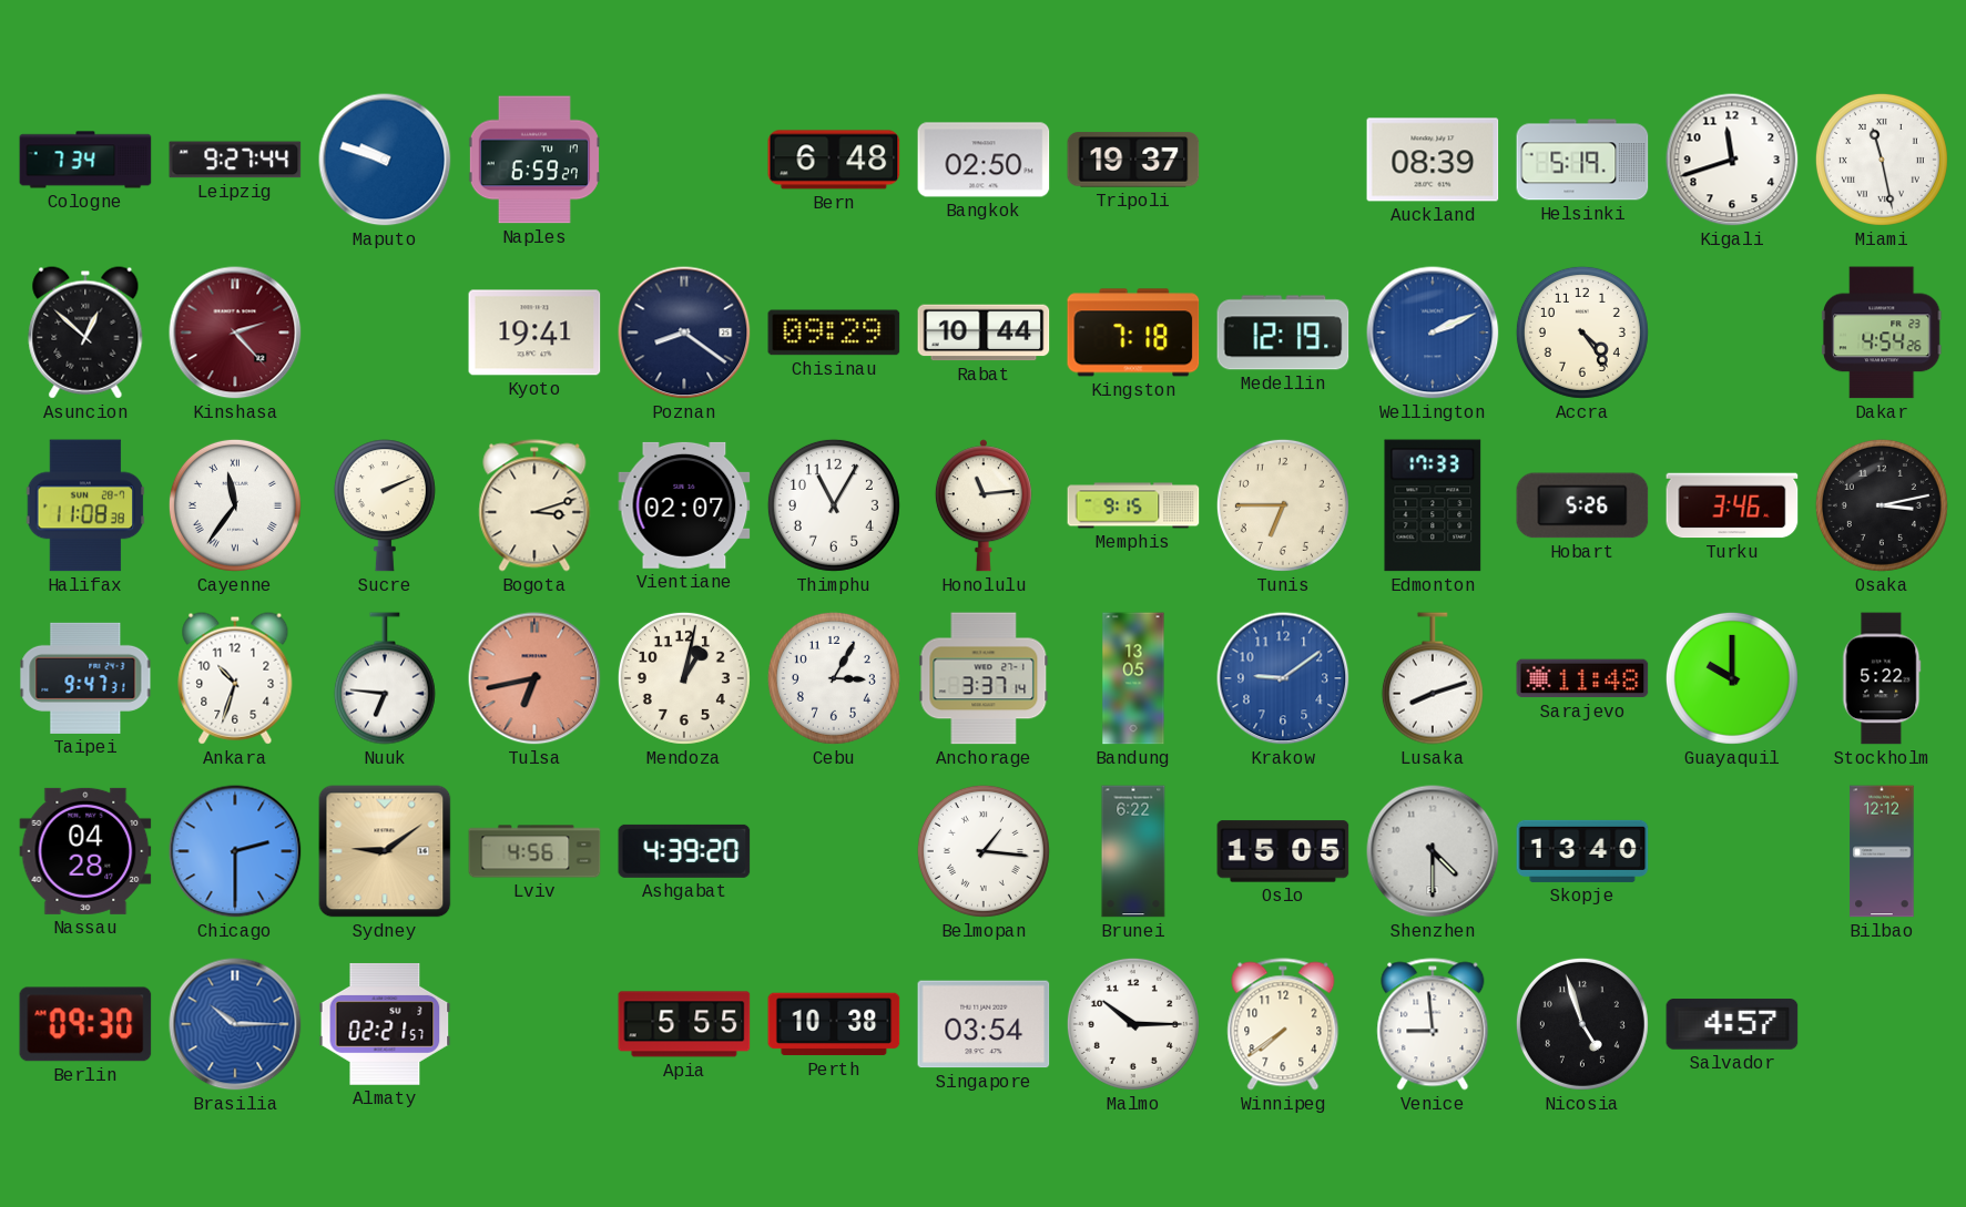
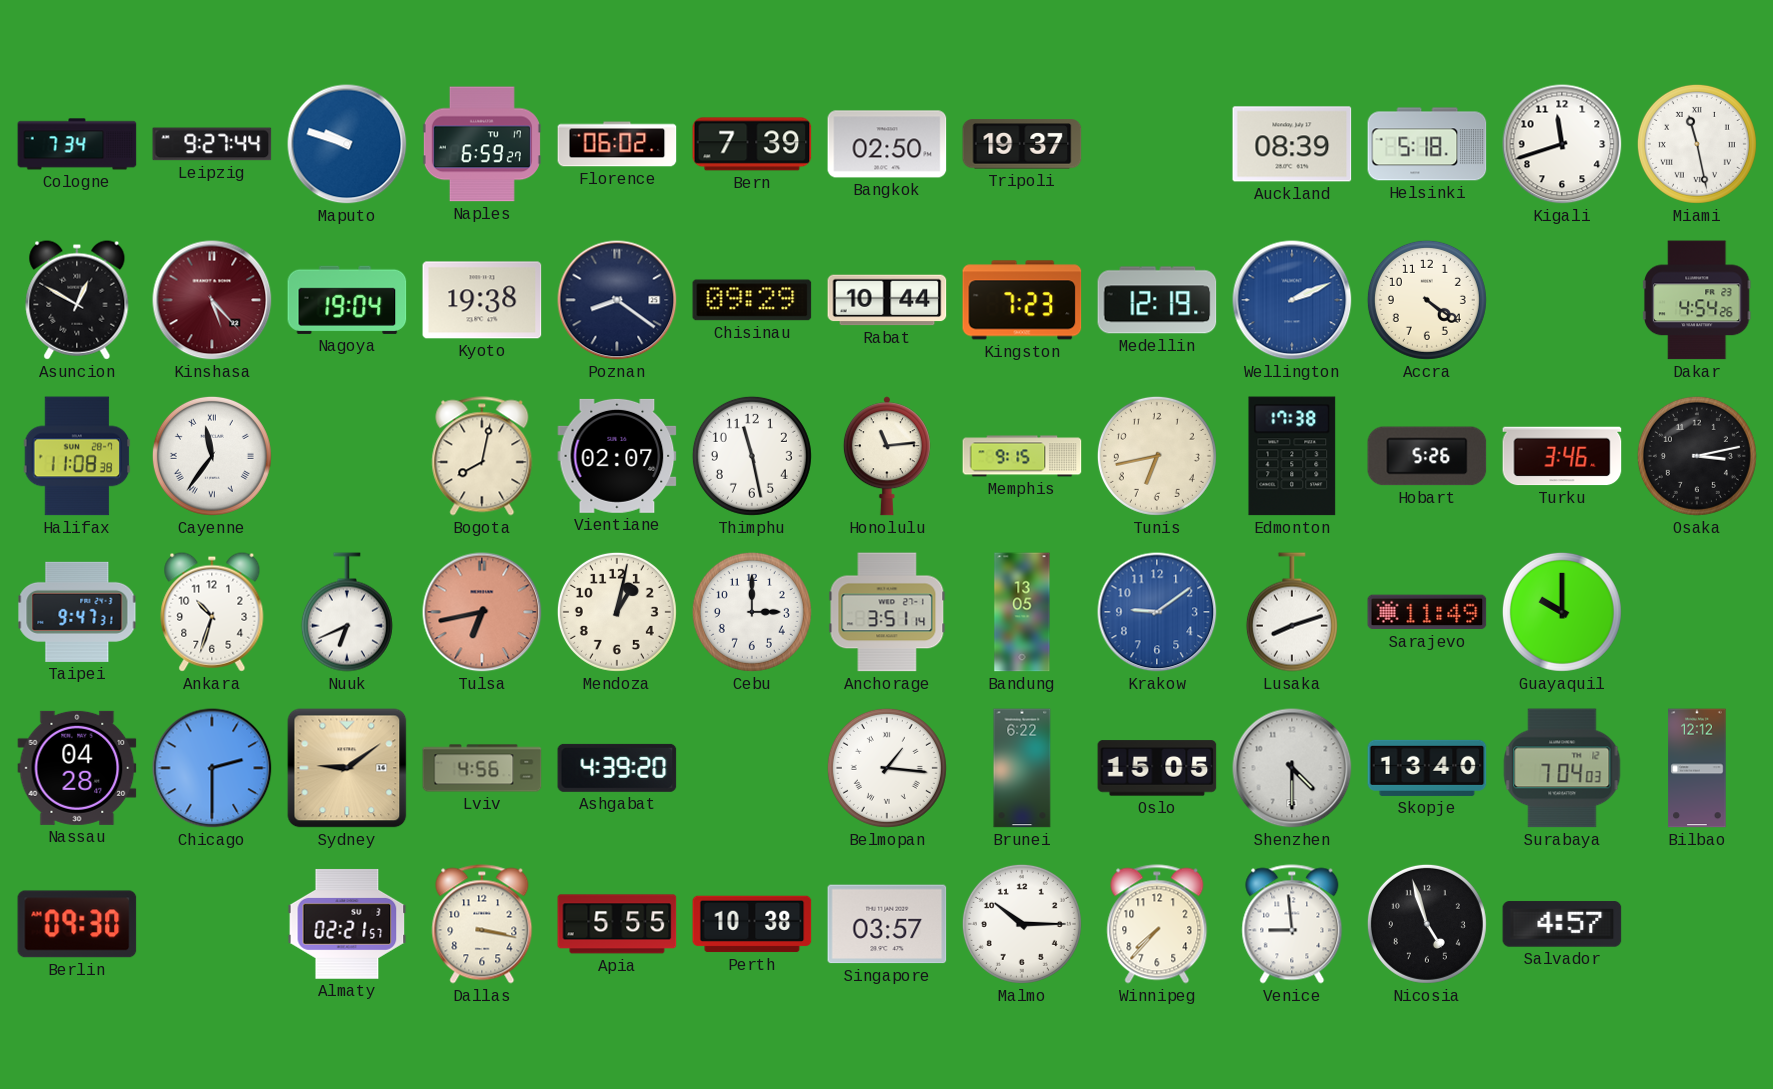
Florence: none -> 06:02
Bern: 6:48 -> 7:39
Helsinki: 5:19 -> 5:18
Asuncion: 12:52 -> 12:50
Kinshasa: 2:23 -> 5:23
Nagoya: none -> 19:04
Kyoto: 19:41 -> 19:38
Kingston: 7:18 -> 7:23
Accra: 4:24 -> 4:21
Sucre: 2:11 -> none
Bogota: 3:12 -> 8:02
Thimphu: 11:05 -> 11:28
Tunis: 6:45 -> 6:43
Edmonton: 17:33 -> 17:38
Nuuk: 6:46 -> 6:41
Cebu: 3:05 -> 3:00
Anchorage: 3:37 -> 3:51
Sarajevo: 11:48 -> 11:49
Stockholm: 5:22 -> none
Surabaya: none -> 7:04
Brasilia: 10:15 -> none
Dallas: none -> 3:17
Singapore: 03:54 -> 03:57
Winnipeg: 7:39 -> 7:37
